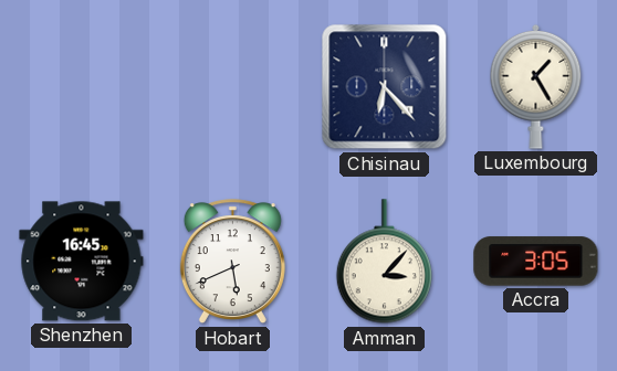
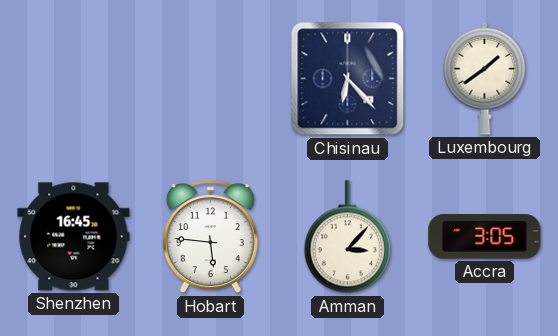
Luxembourg: 1:25 -> 1:39
Hobart: 5:41 -> 5:46
